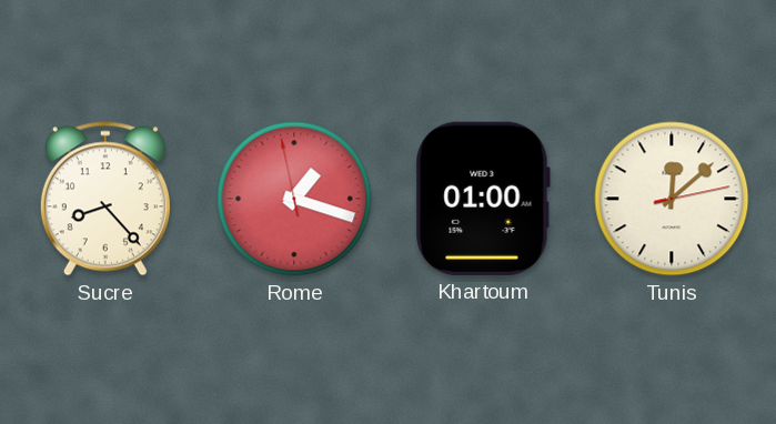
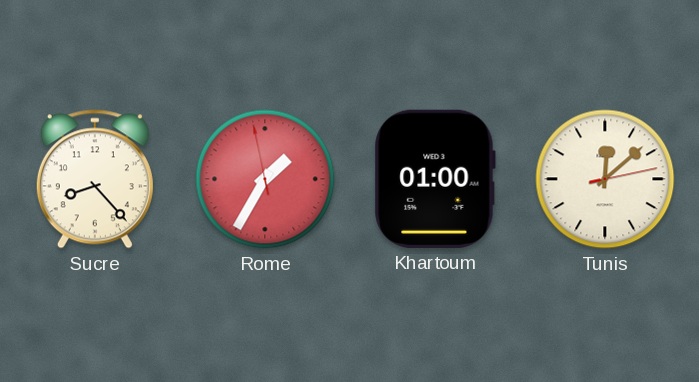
Rome: 1:17 -> 1:34
